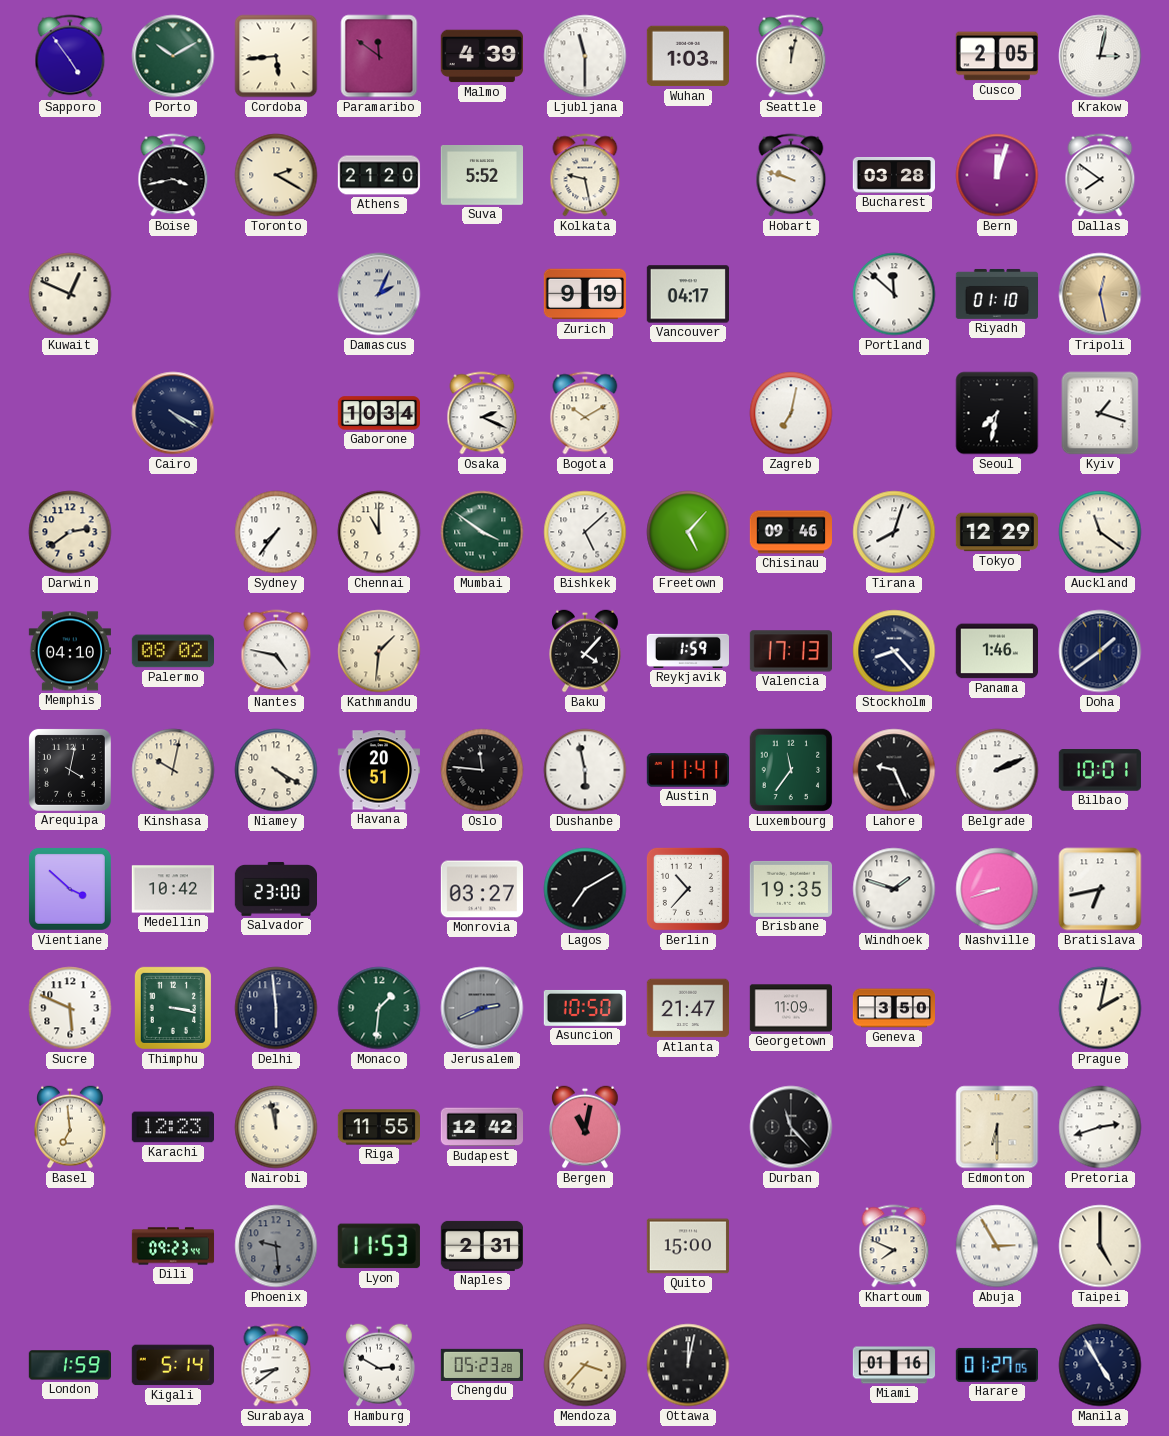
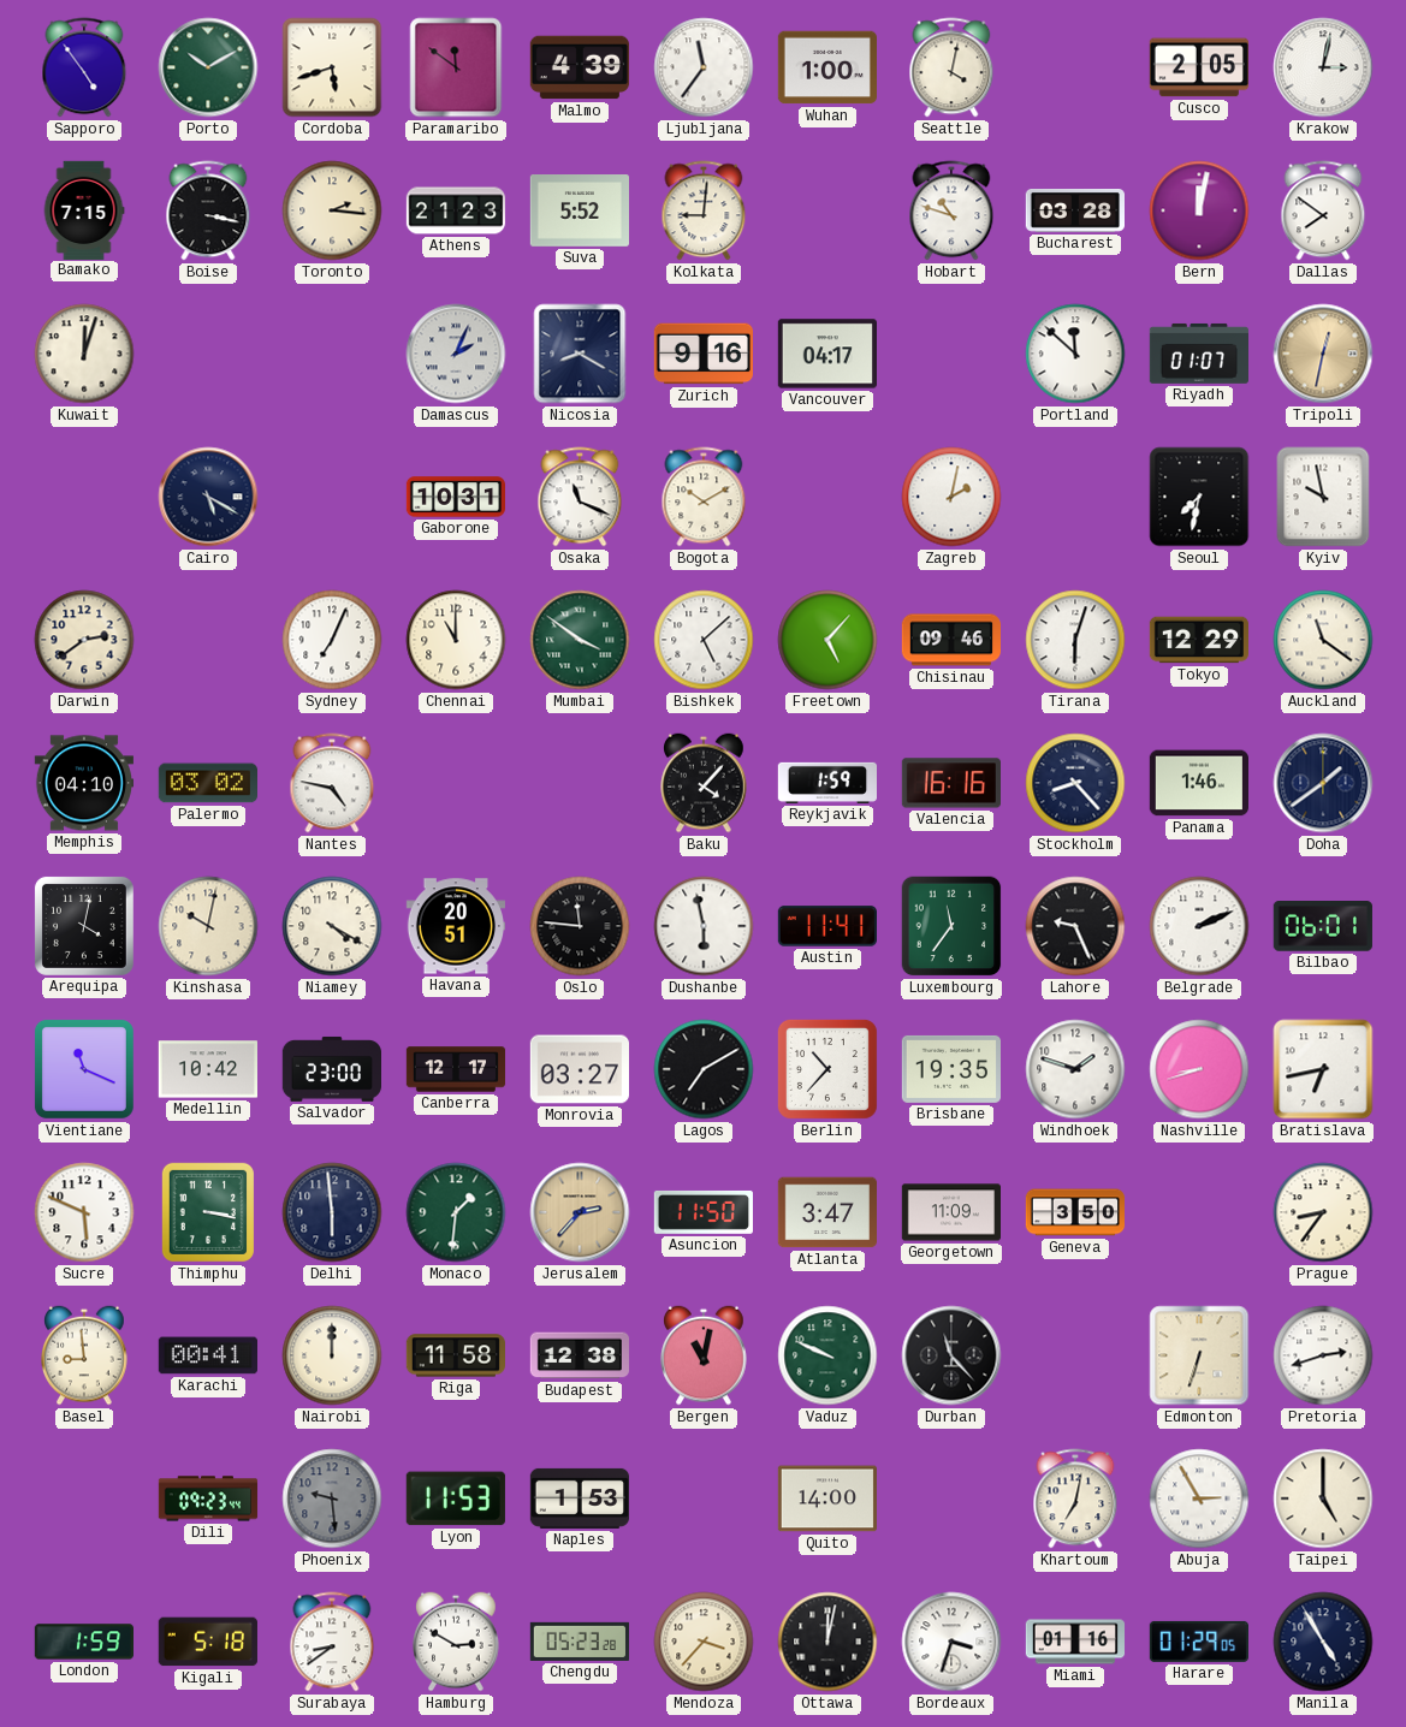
Cordoba: 5:44 -> 5:42
Ljubljana: 11:30 -> 11:36
Wuhan: 1:03 -> 1:00
Seattle: 12:02 -> 4:02
Bamako: none -> 7:15
Boise: 3:43 -> 3:17
Toronto: 2:20 -> 2:16
Athens: 21:20 -> 21:23
Kolkata: 9:28 -> 9:01
Hobart: 9:48 -> 10:48
Bern: 12:03 -> 12:02
Kuwait: 12:49 -> 12:03
Nicosia: none -> 8:20
Zurich: 9:19 -> 9:16
Riyadh: 01:10 -> 01:07
Tripoli: 12:28 -> 12:32
Cairo: 4:20 -> 5:20
Gaborone: 10:34 -> 10:31
Osaka: 2:19 -> 11:19
Zagreb: 7:02 -> 2:02
Kyiv: 1:18 -> 9:58
Sydney: 7:36 -> 7:04
Tirana: 8:03 -> 6:03
Palermo: 08:02 -> 03:02
Kathmandu: 1:31 -> none
Valencia: 17:13 -> 16:16
Bilbao: 10:01 -> 06:01
Vientiane: 3:52 -> 11:19
Canberra: none -> 12:17
Jerusalem: 2:41 -> 2:37
Jerusalem dial: grey -> champagne
Asuncion: 10:50 -> 11:50
Atlanta: 21:47 -> 3:47
Prague: 2:02 -> 8:36
Basel: 6:59 -> 8:59
Karachi: 12:23 -> 00:41
Nairobi: 11:58 -> 12:00
Riga: 11:55 -> 11:58
Budapest: 12:42 -> 12:38
Vaduz: none -> 9:49
Edmonton: 6:30 -> 6:33
Naples: 2:31 -> 1:53
Quito: 15:00 -> 14:00
Khartoum: 7:49 -> 7:02
Kigali: 5:14 -> 5:18
Bordeaux: none -> 3:33
Harare: 01:27 -> 01:29
